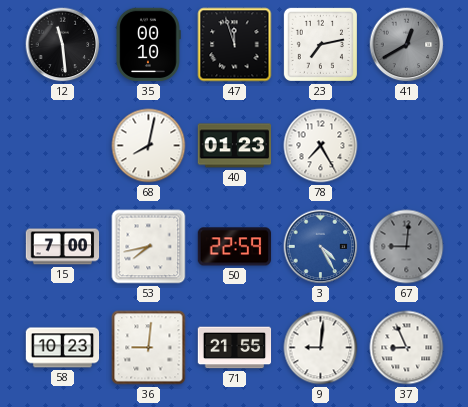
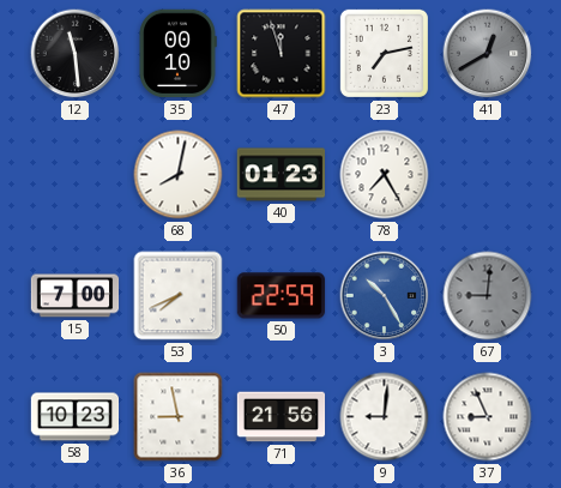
53: 7:43 -> 7:41
3: 4:25 -> 10:25
36: 9:01 -> 8:58
71: 21:55 -> 21:56
